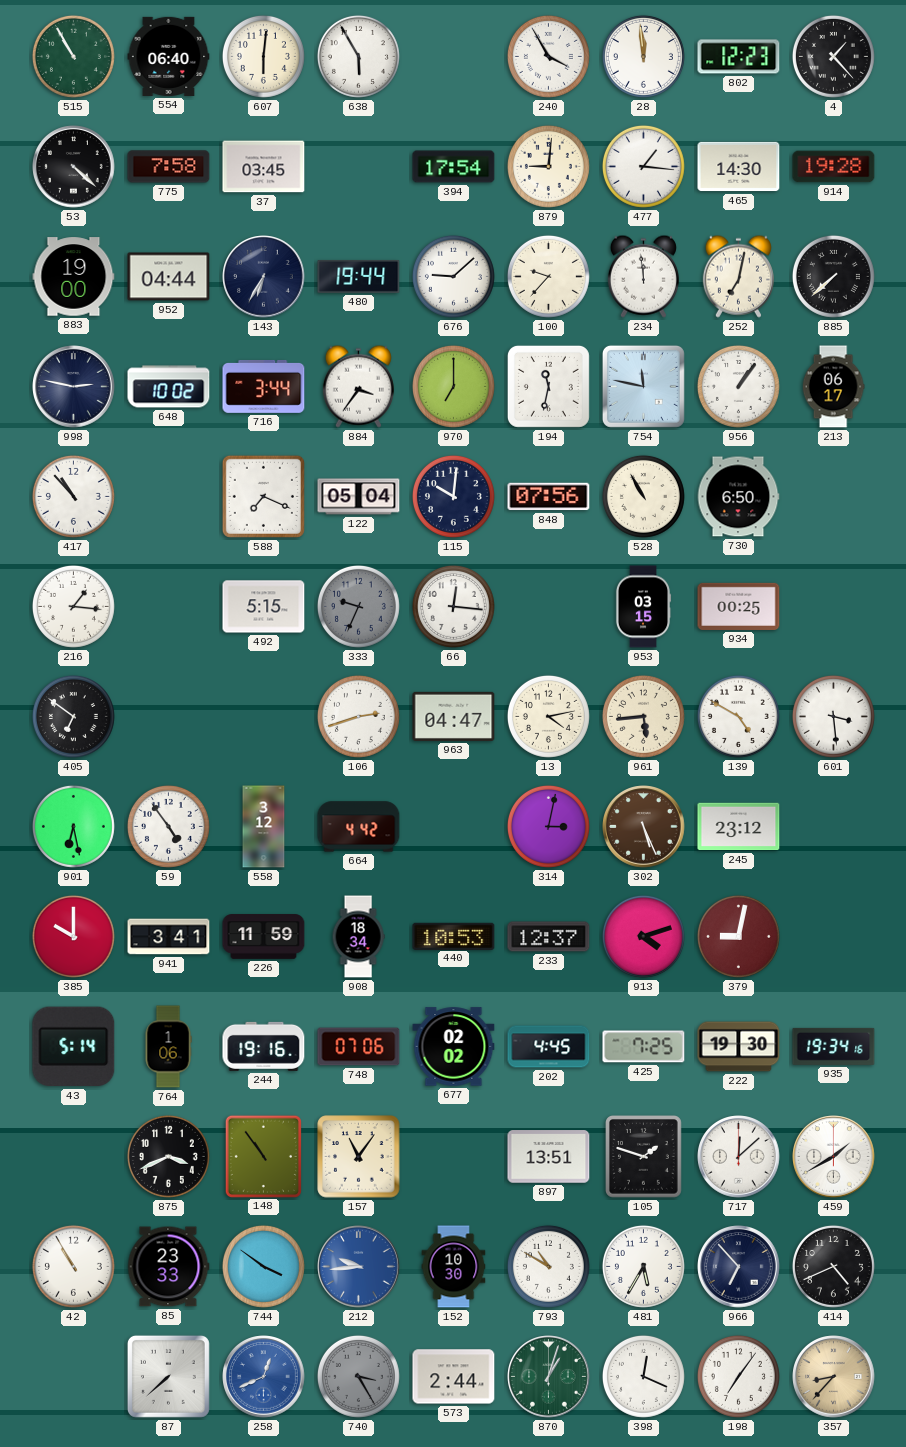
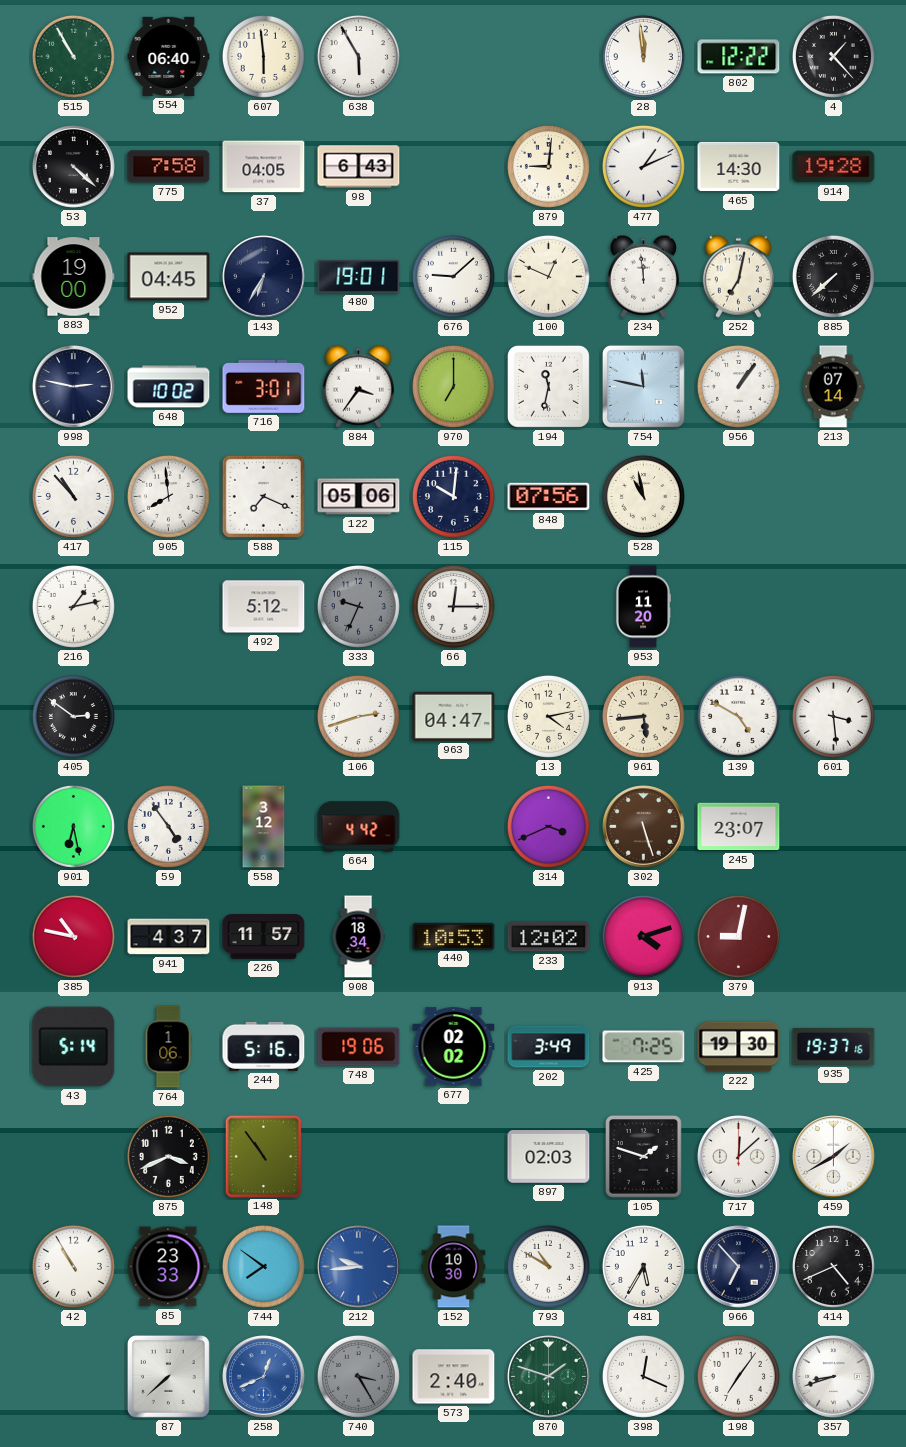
607: 6:01 -> 5:59
240: 3:55 -> none
802: 12:23 -> 12:22
37: 03:45 -> 04:05
98: none -> 6:43
394: 17:54 -> none
477: 1:16 -> 1:11
952: 04:44 -> 04:45
480: 19:44 -> 19:01
100: 9:37 -> 12:49
716: 3:44 -> 3:01
213: 06:17 -> 07:14
905: none -> 7:59
122: 05:04 -> 05:06
528: 10:55 -> 10:58
730: 6:50 -> none
216: 1:16 -> 1:13
492: 5:15 -> 5:12
66: 12:16 -> 12:15
953: 03:15 -> 11:20
934: 00:25 -> none
405: 6:51 -> 2:51
314: 3:02 -> 3:41
302: 5:26 -> 5:27
245: 23:12 -> 23:07
385: 10:00 -> 10:47
941: 3:41 -> 4:37
226: 11:59 -> 11:57
233: 12:37 -> 12:02
244: 19:16 -> 5:16
748: 07:06 -> 19:06
202: 4:45 -> 3:49
935: 19:34 -> 19:37
157: 11:06 -> none
897: 13:51 -> 02:03
744: 3:51 -> 7:51
573: 2:44 -> 2:40
870: 1:03 -> 1:48
357: 8:37 -> 8:42
357 dial: champagne -> white
